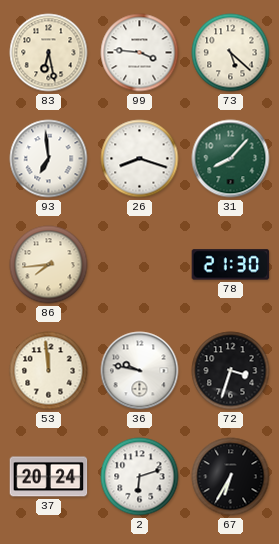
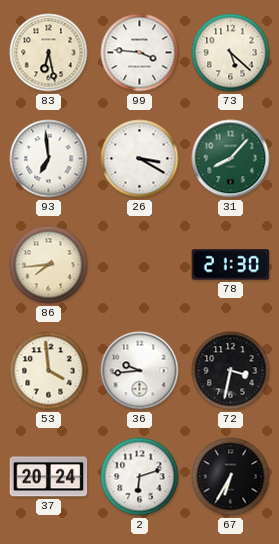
26: 8:18 -> 3:20
53: 11:59 -> 3:59
36: 9:47 -> 9:44
72: 3:33 -> 3:32
